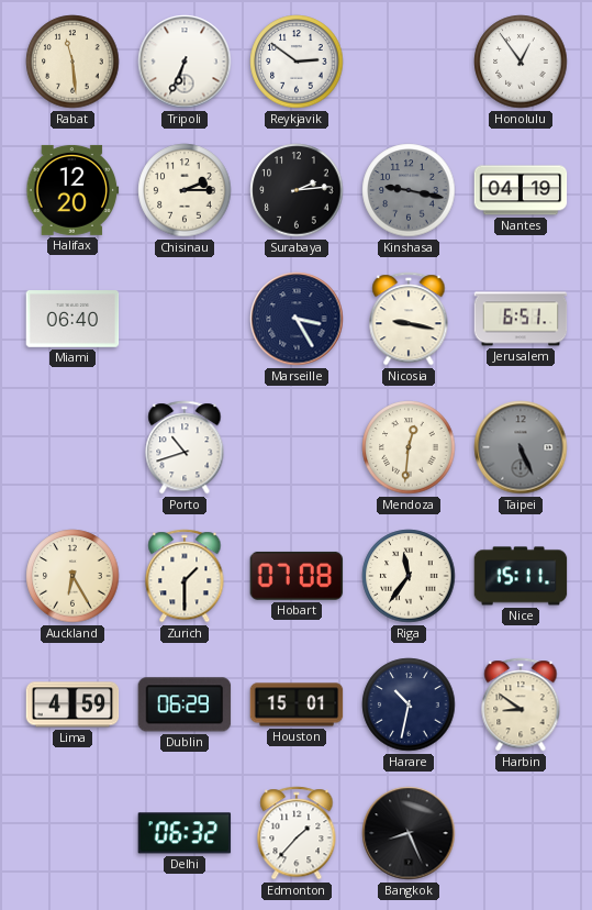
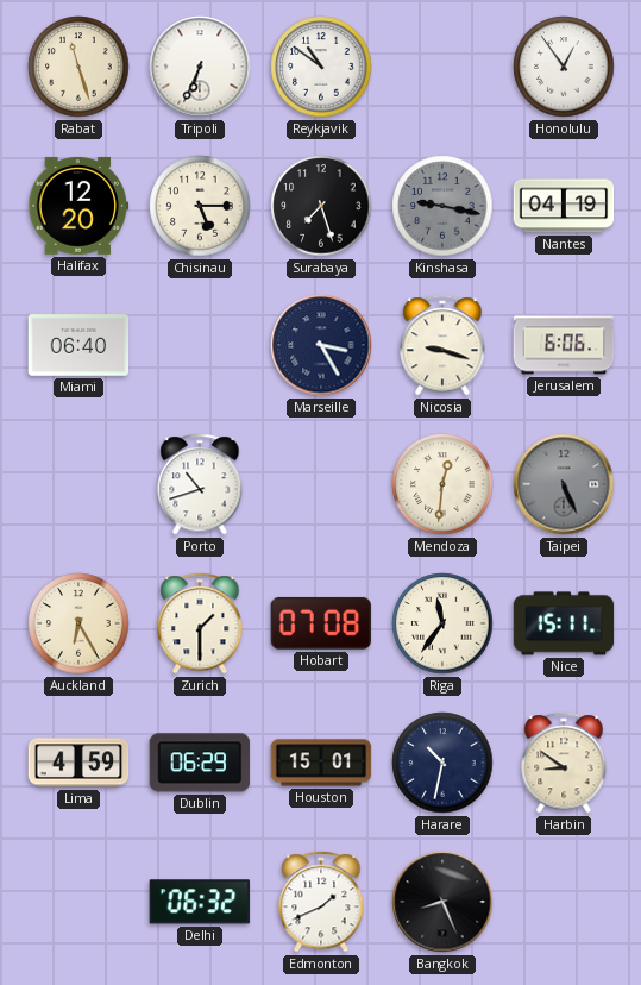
Rabat: 11:29 -> 11:27
Reykjavik: 2:51 -> 10:51
Chisinau: 2:15 -> 5:15
Surabaya: 2:14 -> 7:27
Nicosia: 9:17 -> 9:18
Jerusalem: 6:51 -> 6:06
Edmonton: 1:37 -> 1:41
